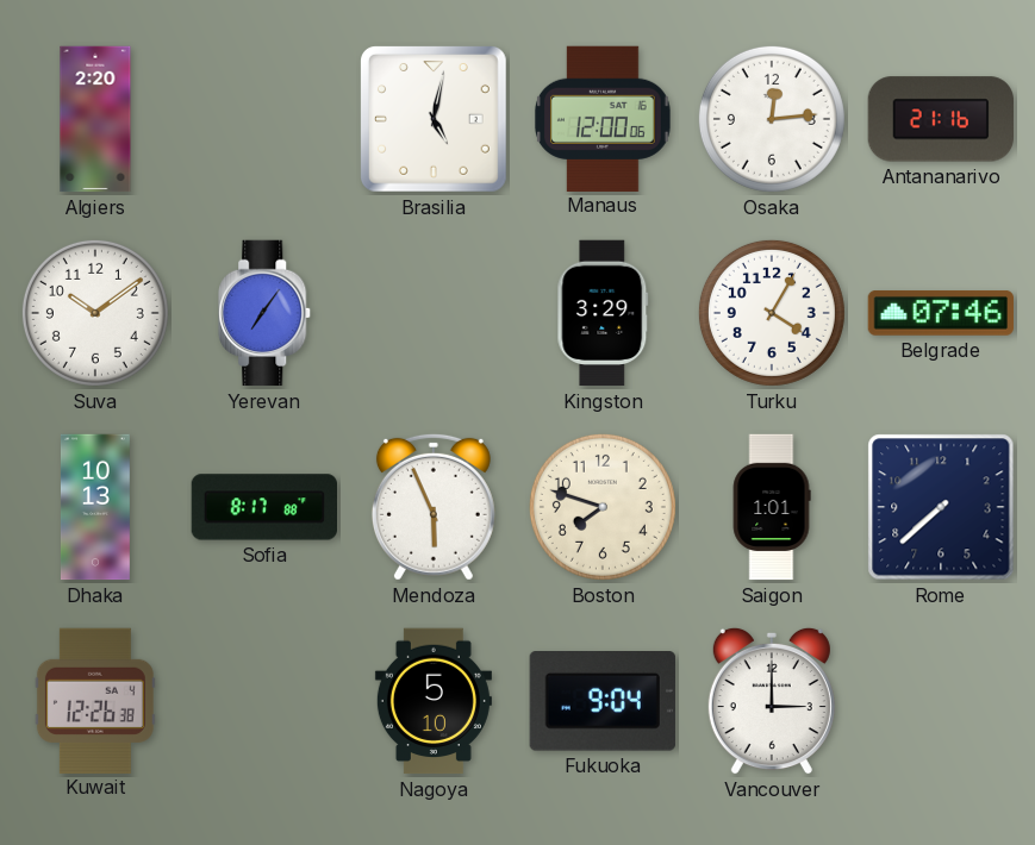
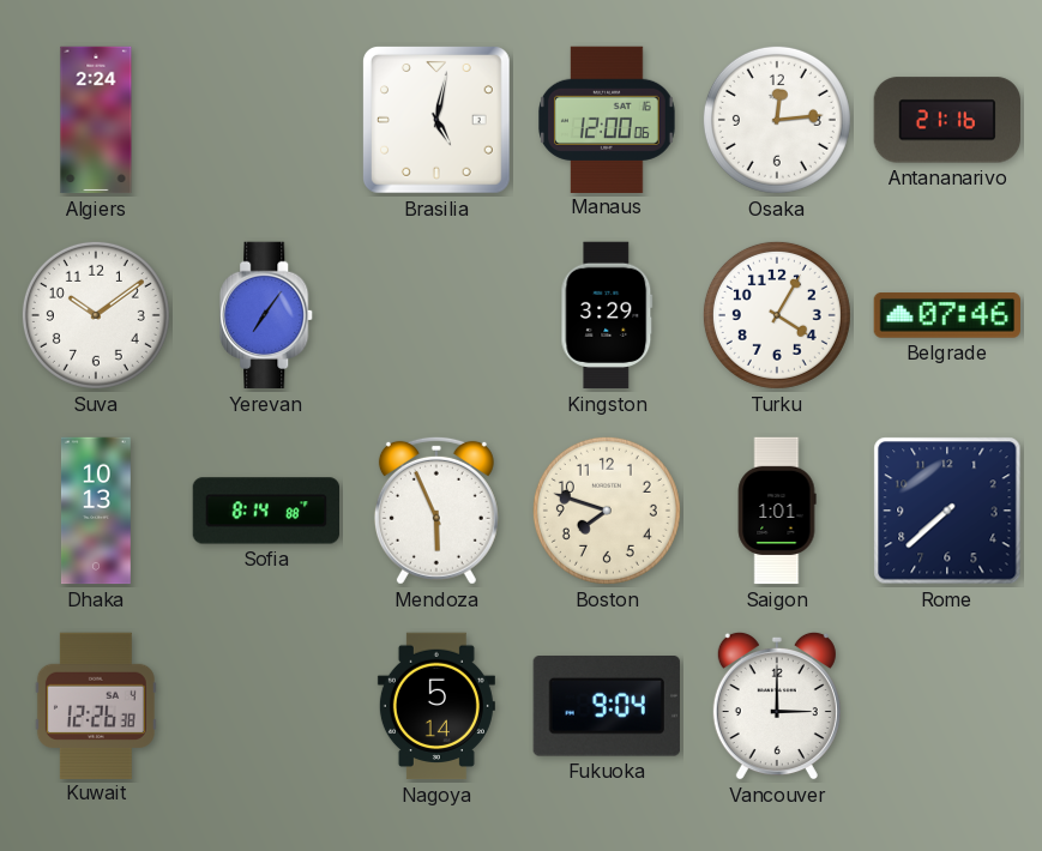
Algiers: 2:20 -> 2:24
Sofia: 8:17 -> 8:14
Nagoya: 5:10 -> 5:14
